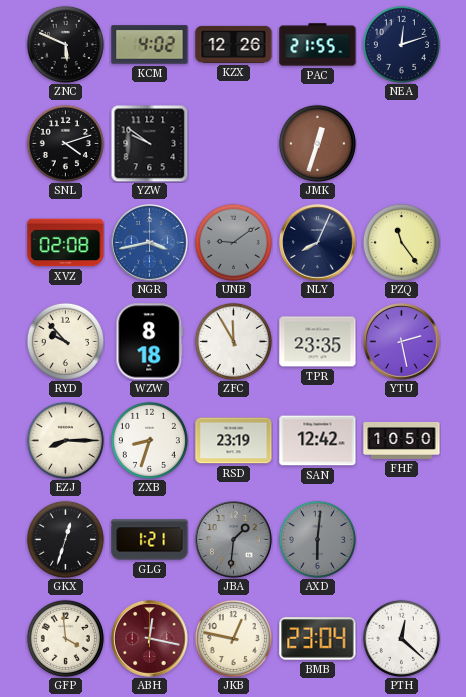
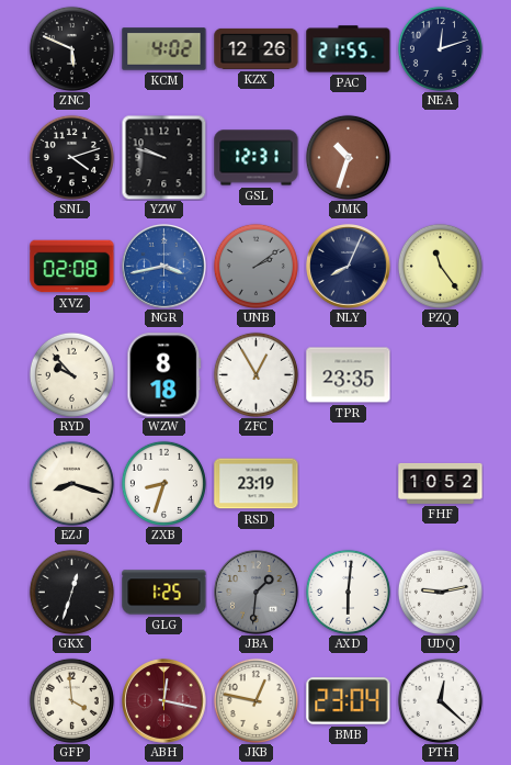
YZW: 9:51 -> 9:48
GSL: none -> 12:31
JMK: 12:33 -> 10:33
UNB: 9:09 -> 2:09
ZFC: 11:55 -> 12:55
YTU: 2:28 -> none
EZJ: 8:15 -> 8:18
SAN: 12:42 -> none
FHF: 10:50 -> 10:52
GLG: 1:21 -> 1:25
AXD dial: grey -> white
UDQ: none -> 9:13
